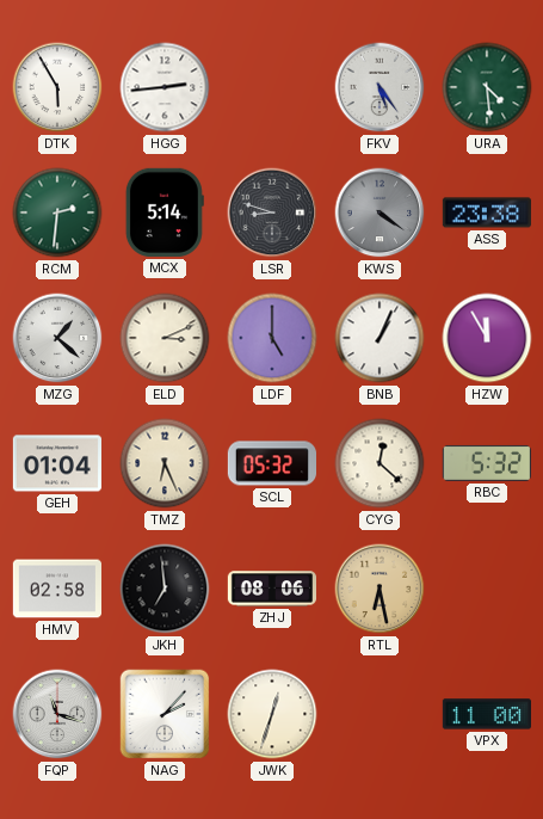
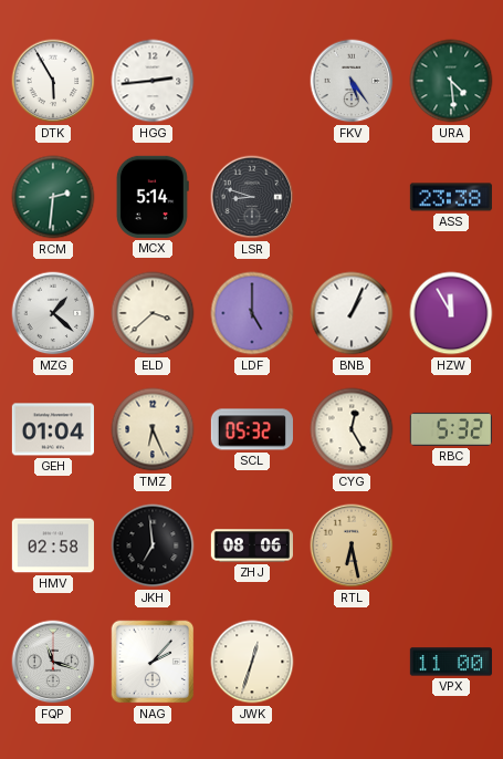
KWS: 4:21 -> none
ELD: 3:11 -> 3:38
CYG: 12:22 -> 12:25
